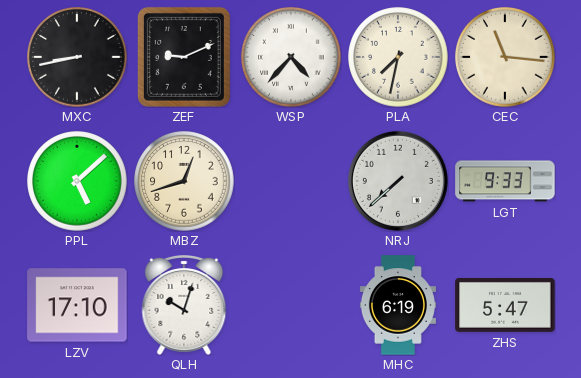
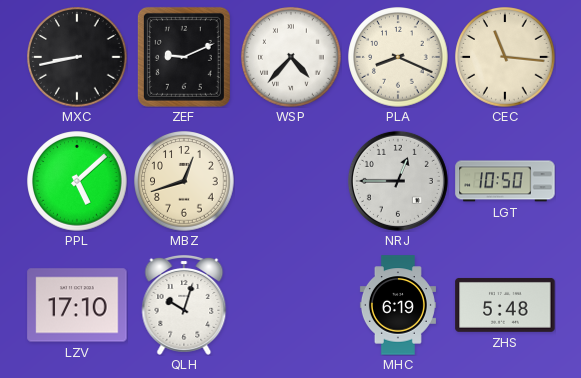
PLA: 7:32 -> 8:19
NRJ: 7:38 -> 12:45
LGT: 9:33 -> 10:50
ZHS: 5:47 -> 5:48
